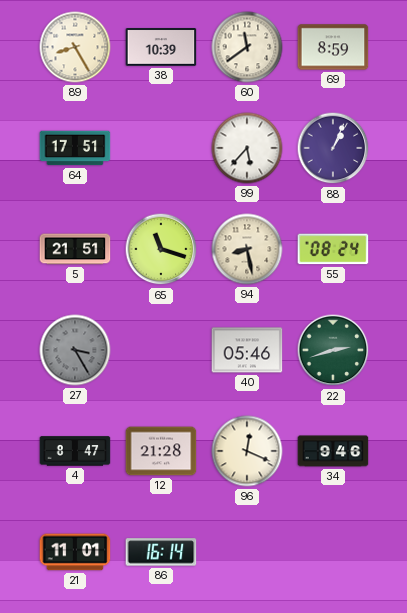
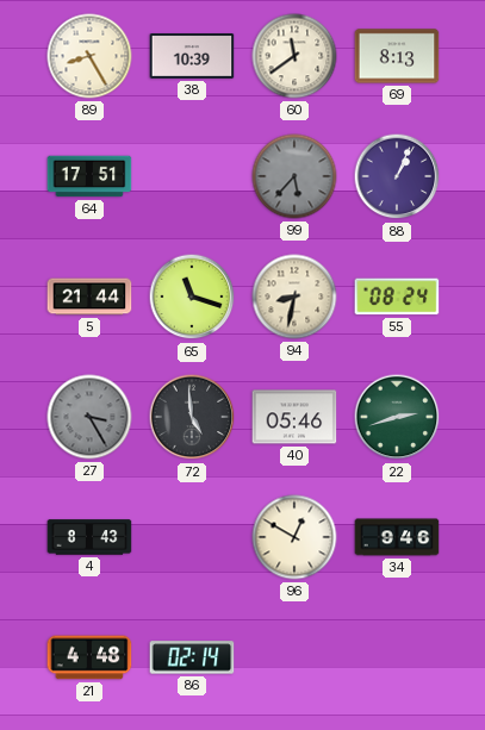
69: 8:59 -> 8:13
99 dial: white -> grey
5: 21:51 -> 21:44
94: 8:28 -> 8:32
72: none -> 4:59
4: 8:47 -> 8:43
12: 21:28 -> none
96: 12:19 -> 12:50
21: 11:01 -> 4:48
86: 16:14 -> 02:14
